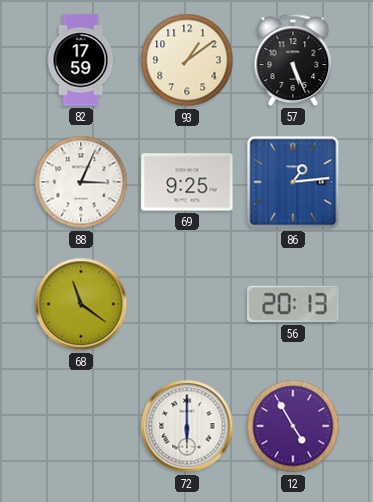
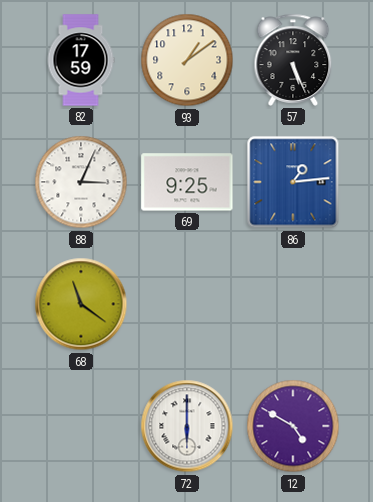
56: 20:13 -> none
12: 4:55 -> 4:50
